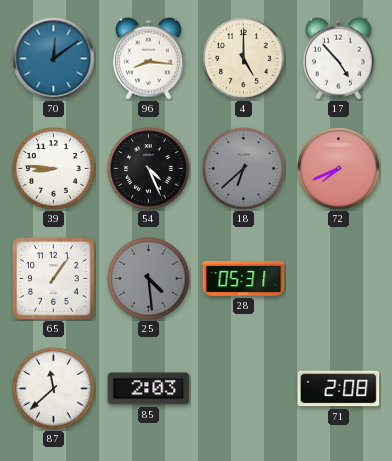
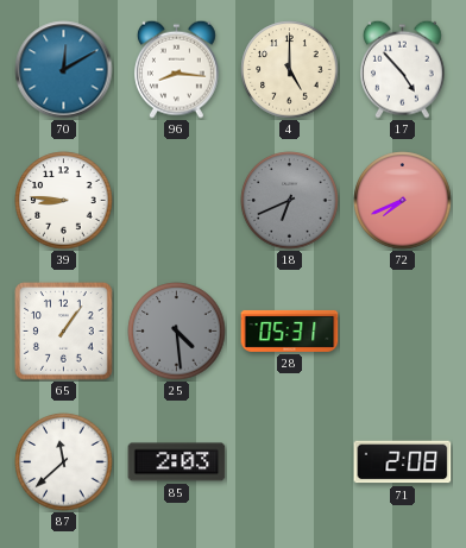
70: 12:09 -> 12:10
54: 4:26 -> none
18: 6:38 -> 6:41
